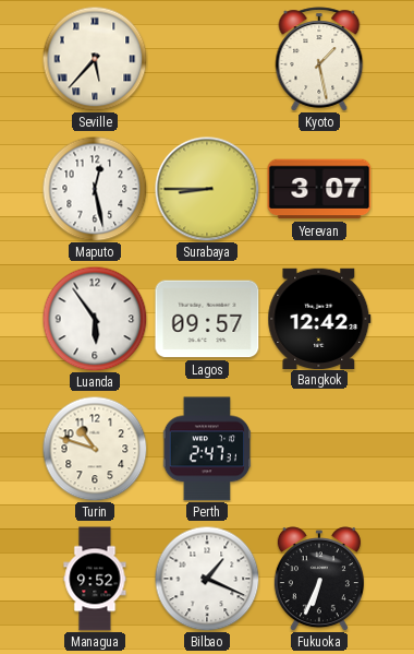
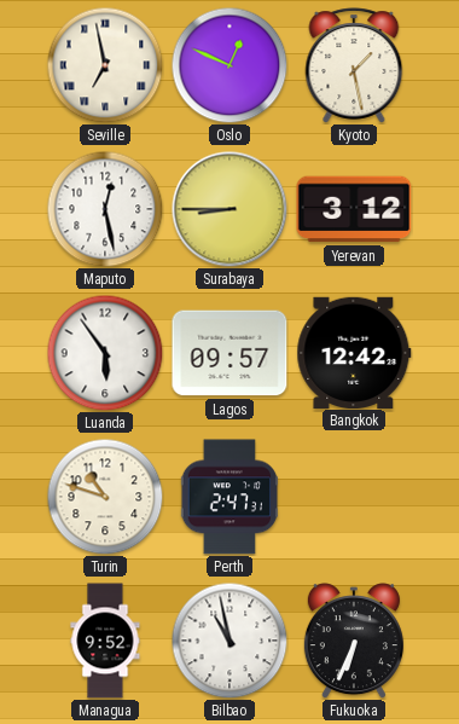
Seville: 5:37 -> 6:58
Oslo: none -> 12:49
Yerevan: 3:07 -> 3:12
Bilbao: 1:19 -> 10:58
